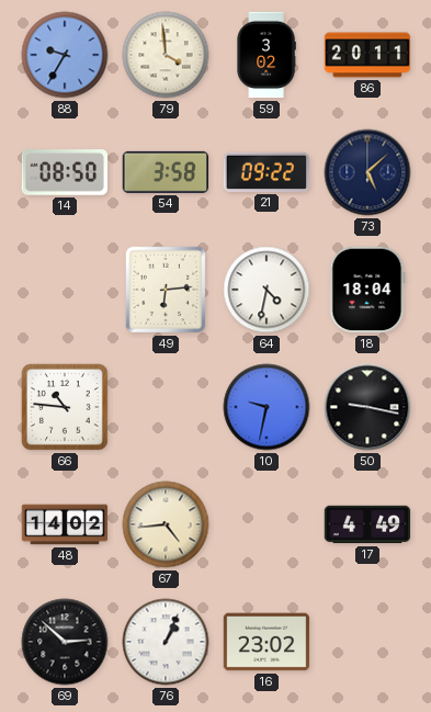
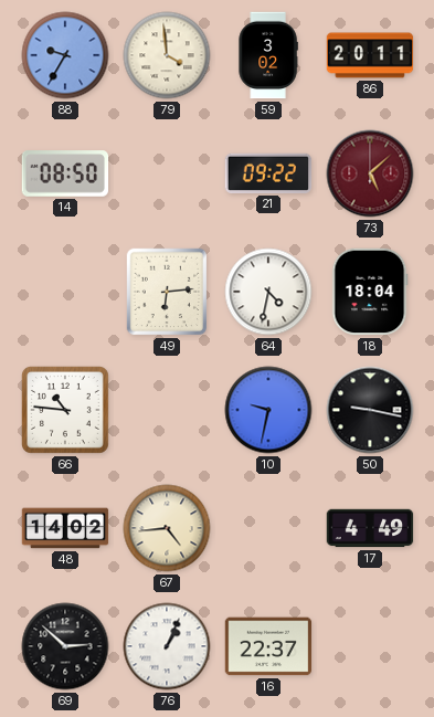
54: 3:58 -> none
73 dial: navy -> burgundy
16: 23:02 -> 22:37
